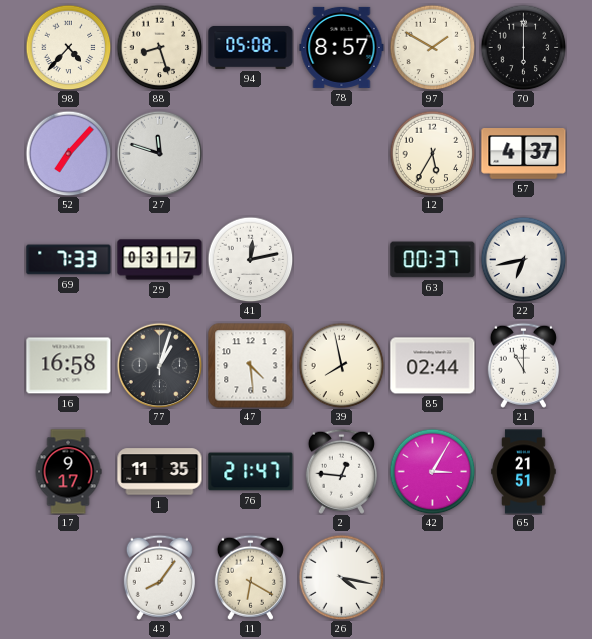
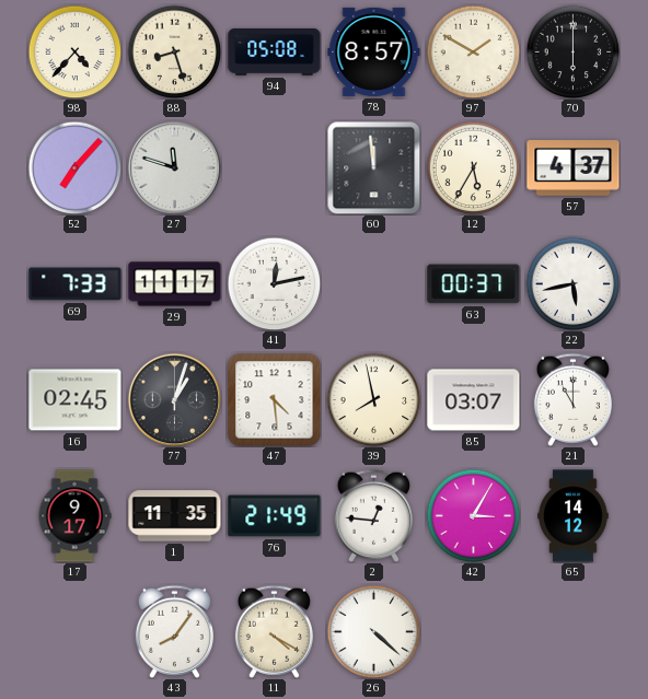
60: none -> 11:59
29: 03:17 -> 11:17
22: 6:43 -> 5:43
16: 16:58 -> 02:45
85: 02:44 -> 03:07
76: 21:47 -> 21:49
65: 21:51 -> 14:12
11: 6:20 -> 4:20
26: 4:17 -> 4:22
